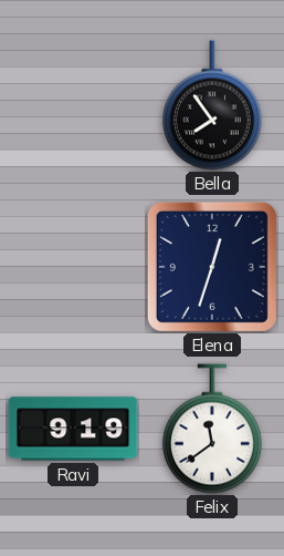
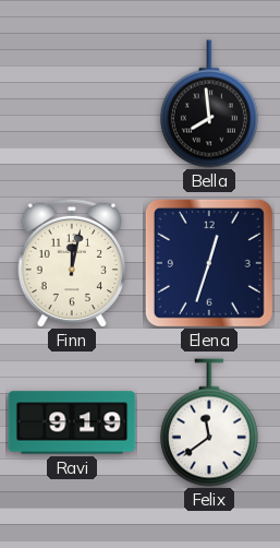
Bella: 7:54 -> 7:59
Finn: none -> 12:02
